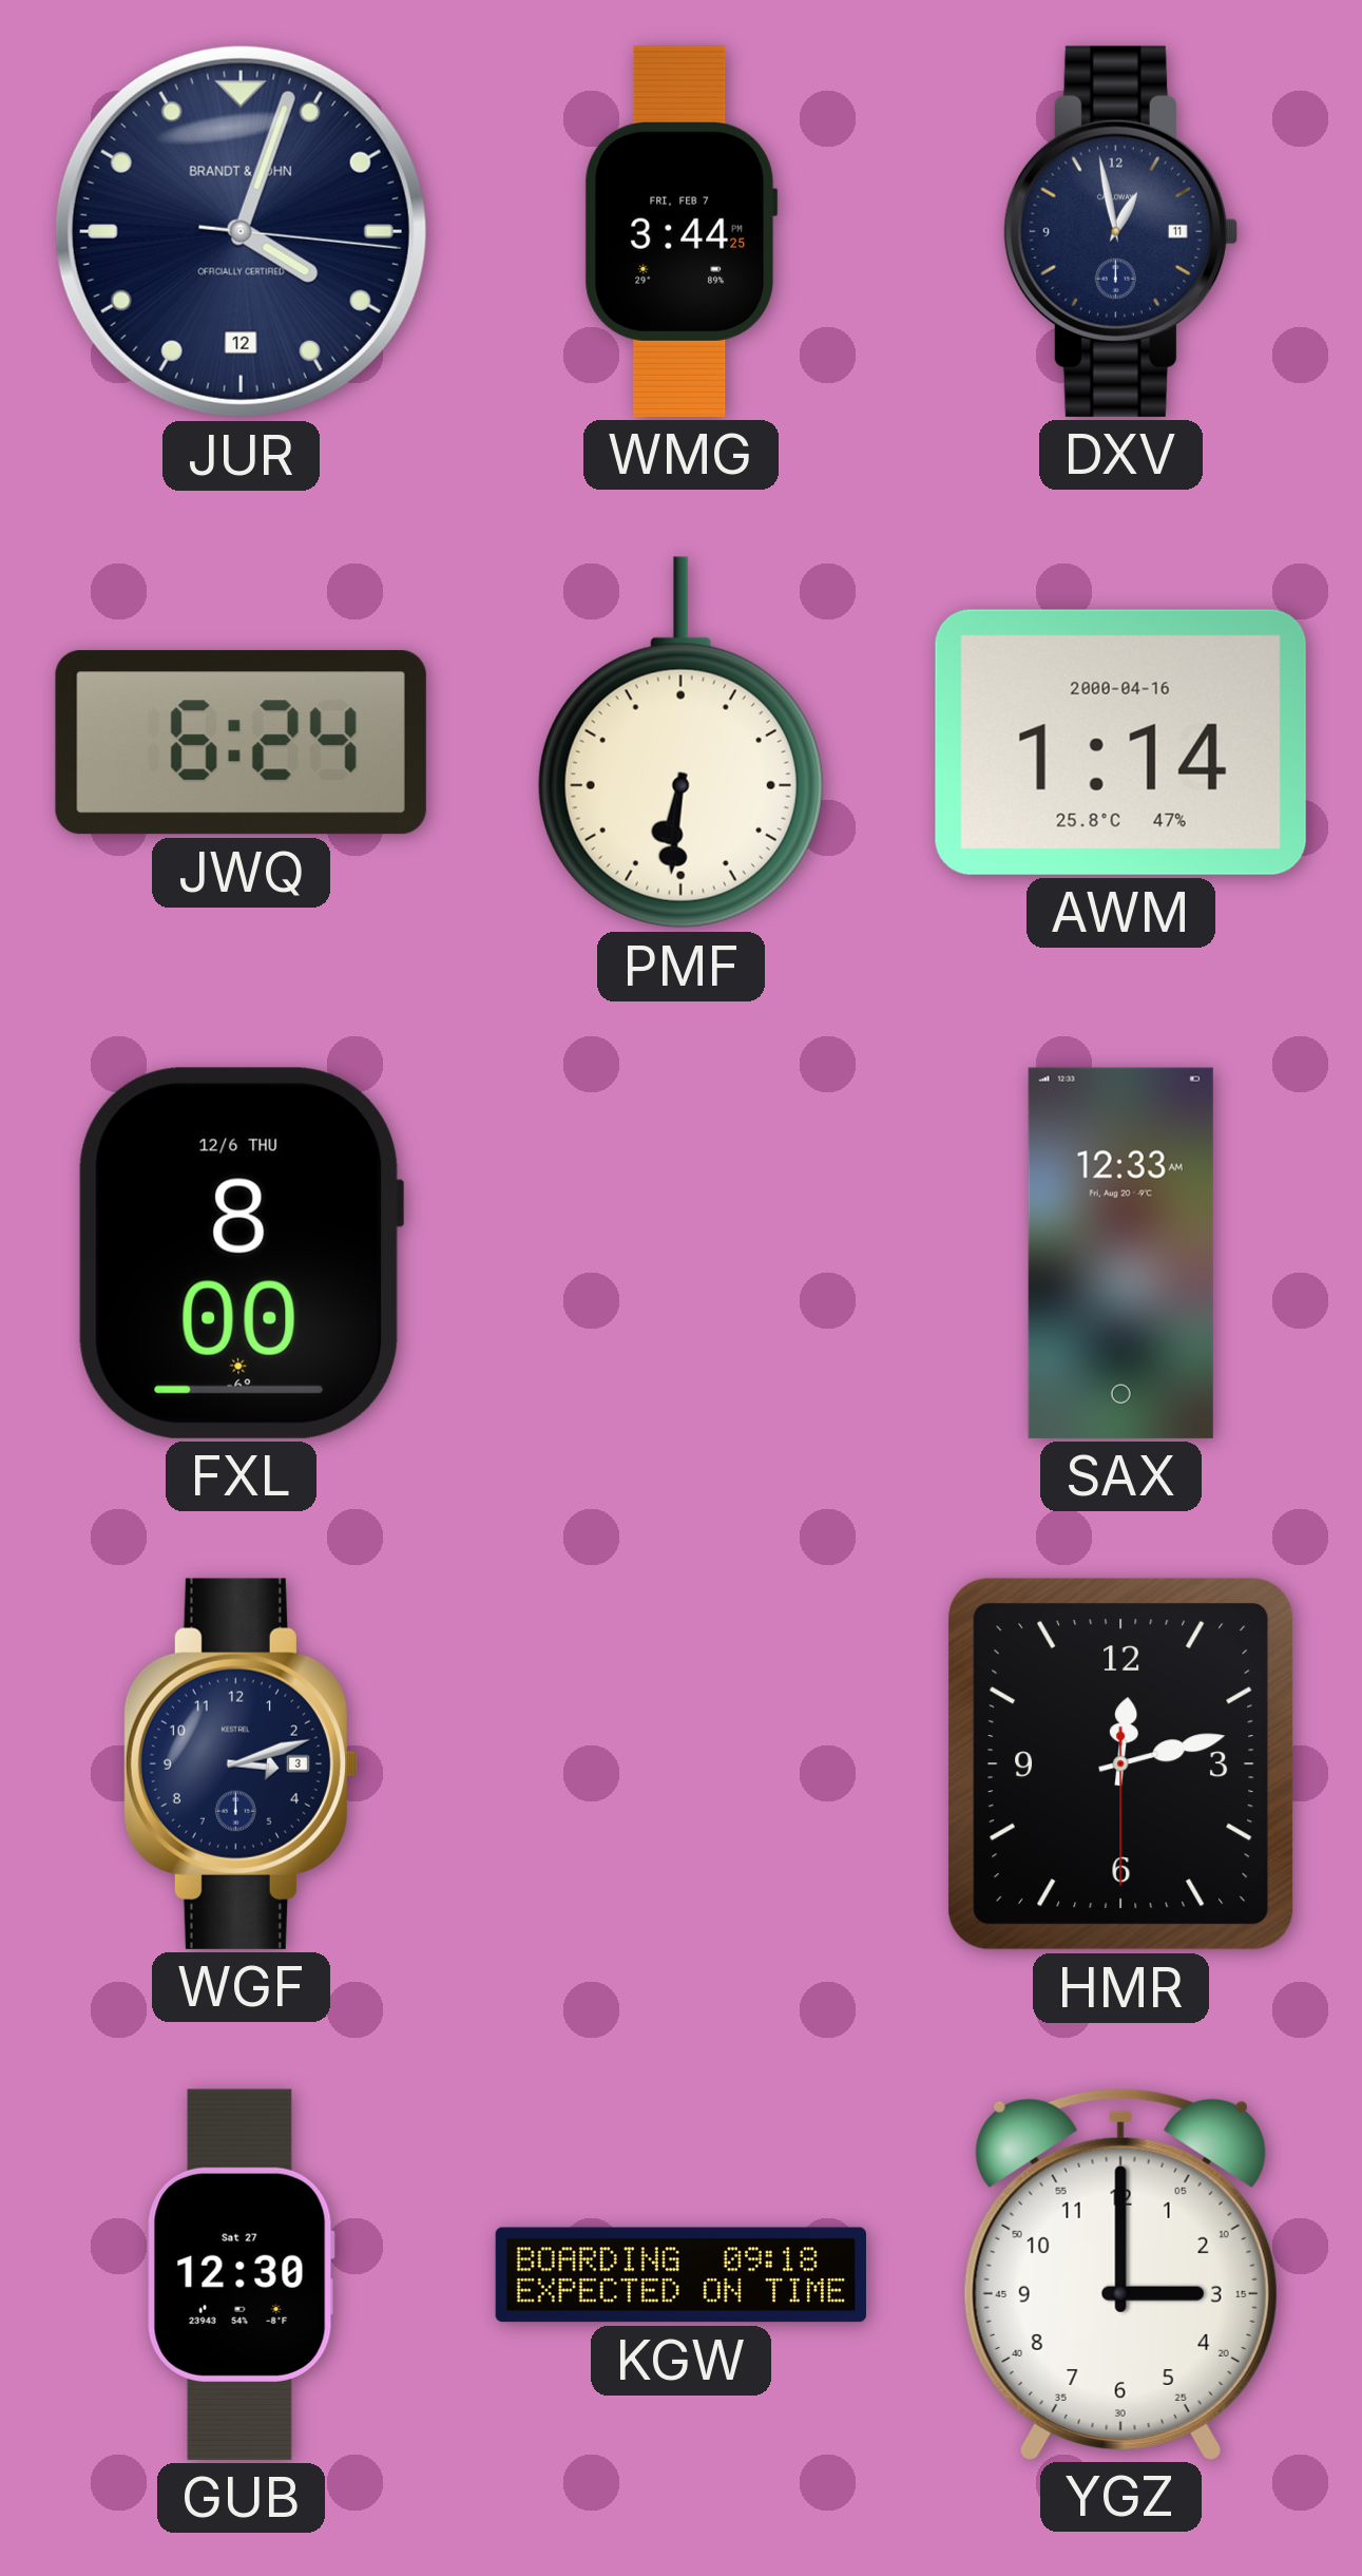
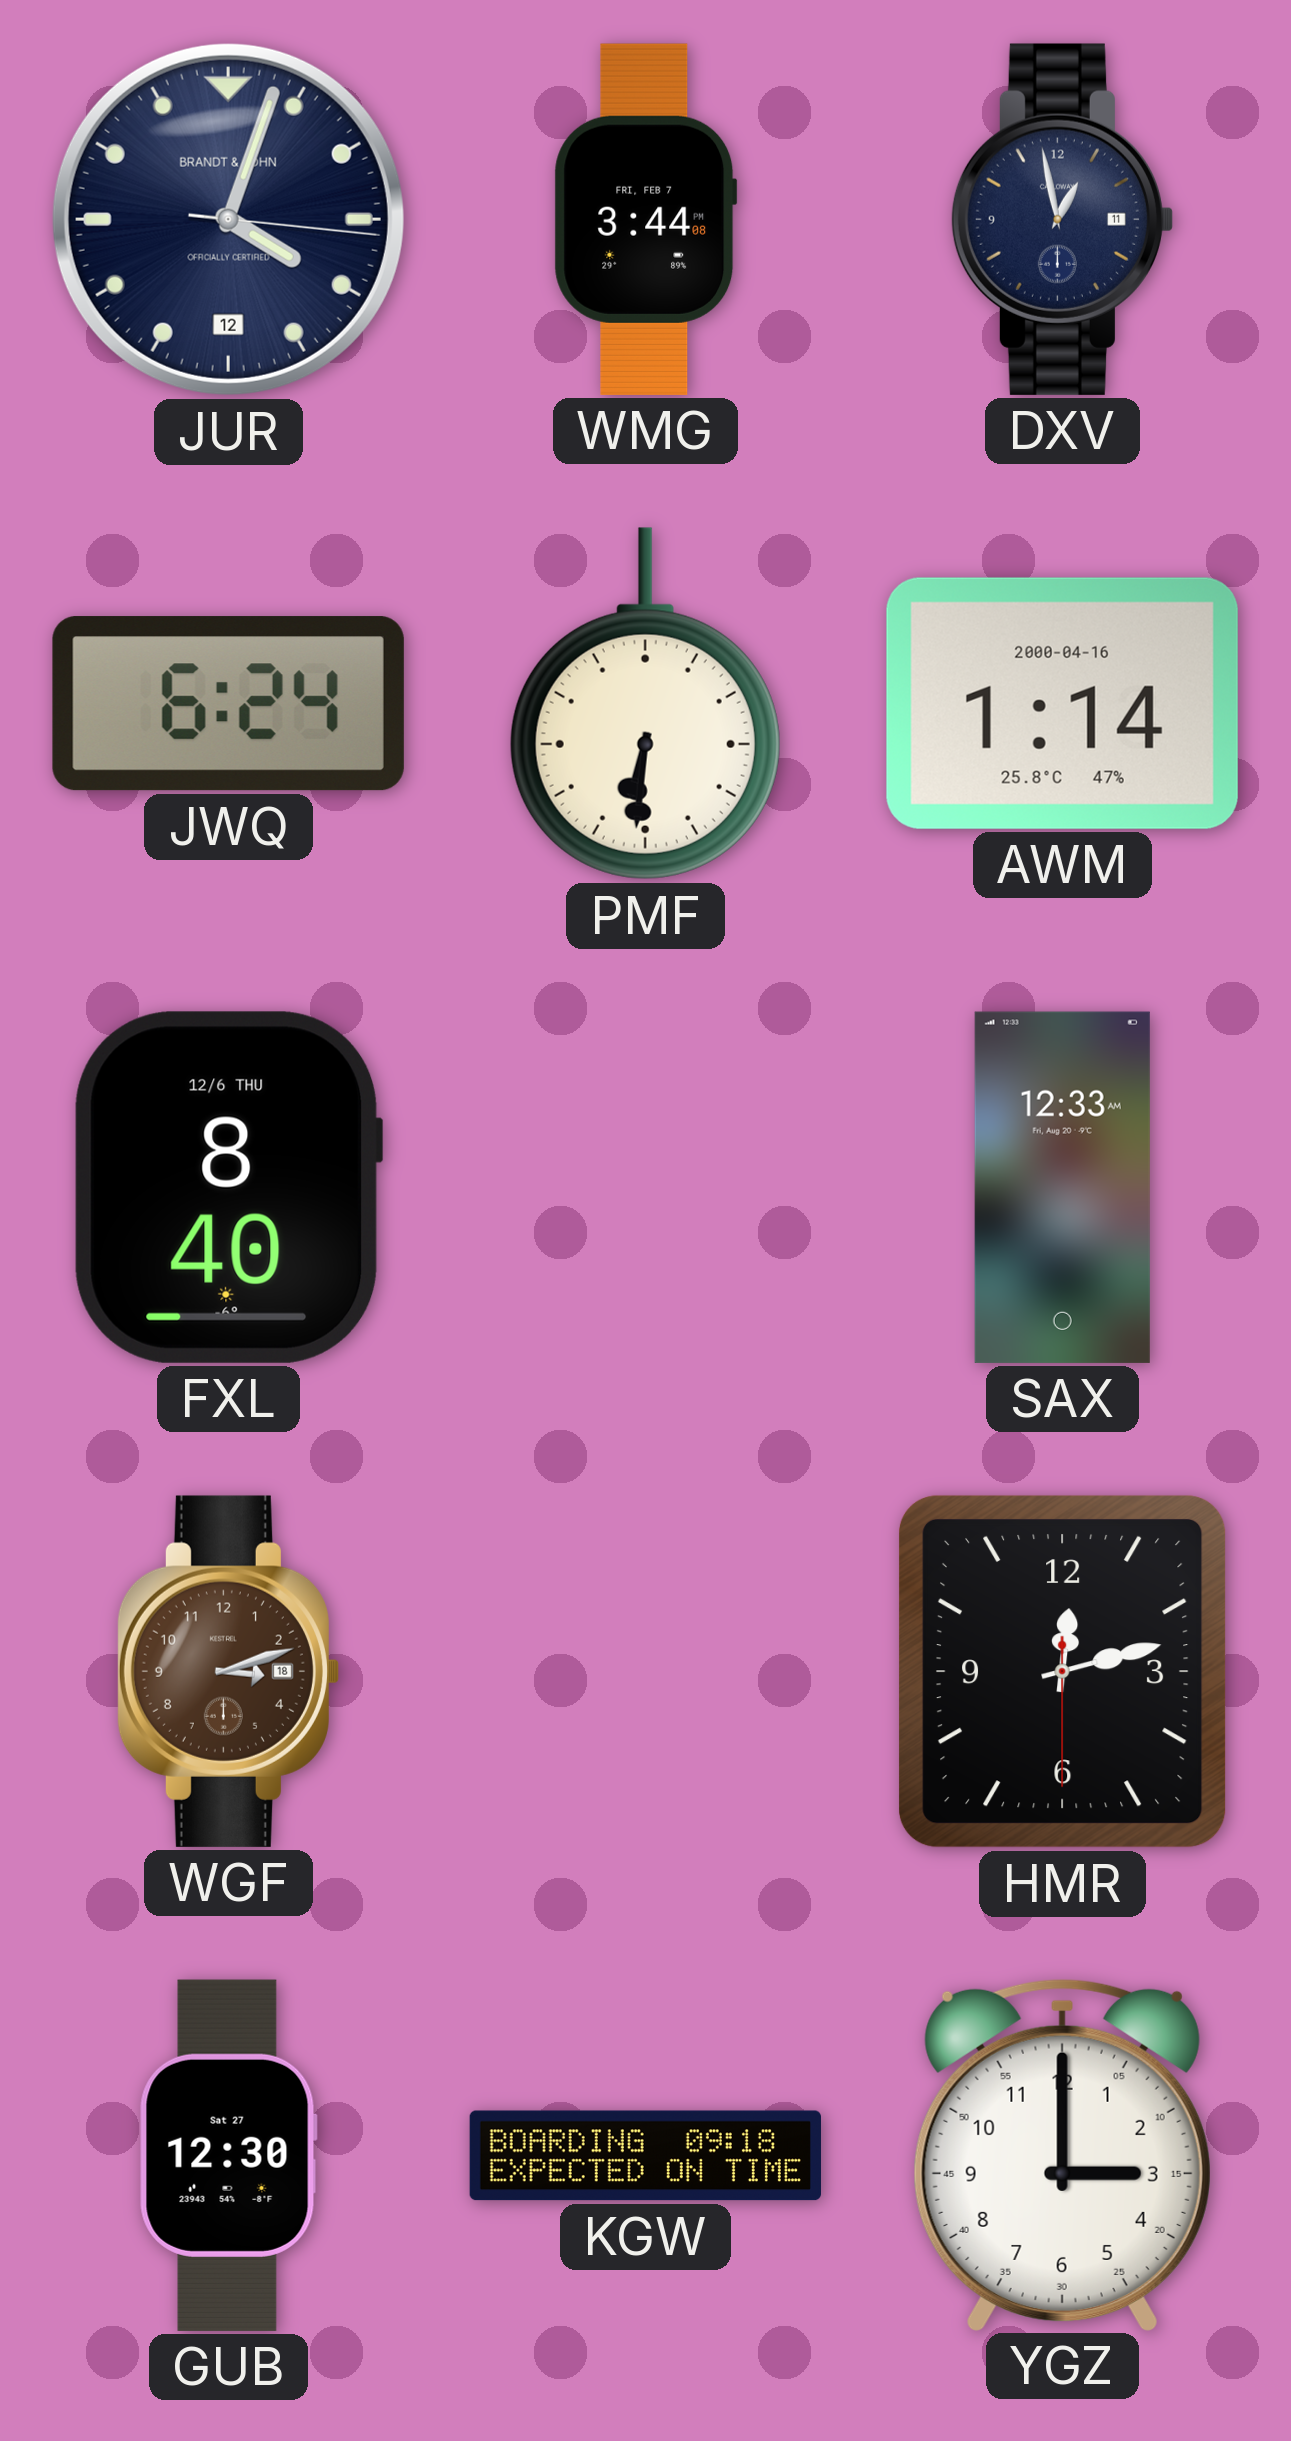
WMG: 3:44:25 PM -> 3:44:08 PM
FXL: 8:00 -> 8:40
WGF date: 3 -> 18
WGF dial: navy -> brown
